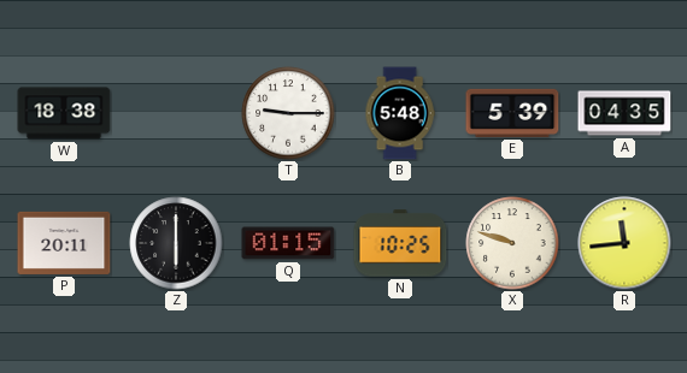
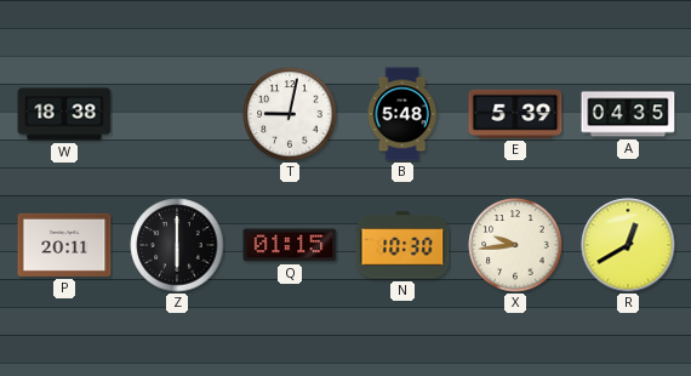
T: 9:15 -> 9:02
N: 10:25 -> 10:30
X: 9:48 -> 9:44
R: 11:44 -> 12:40
